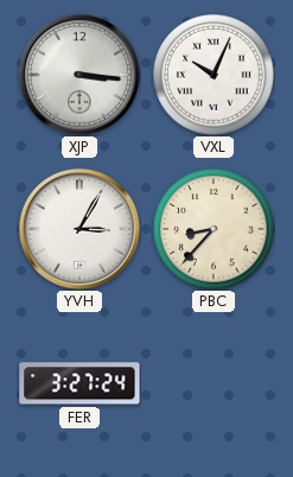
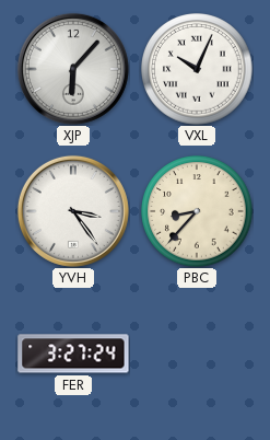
XJP: 3:16 -> 6:07
YVH: 3:05 -> 3:24
